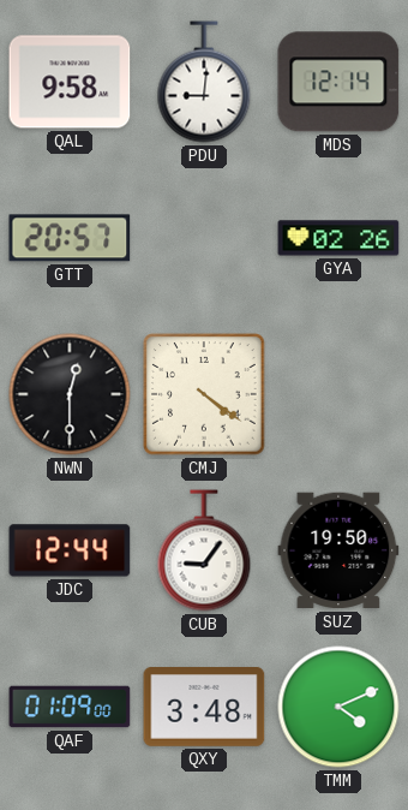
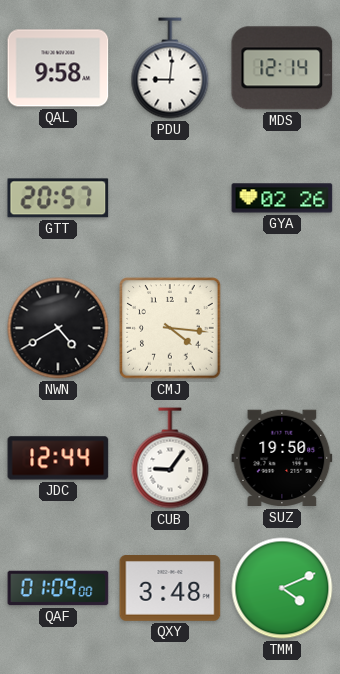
NWN: 12:30 -> 4:40
CMJ: 4:21 -> 4:16
